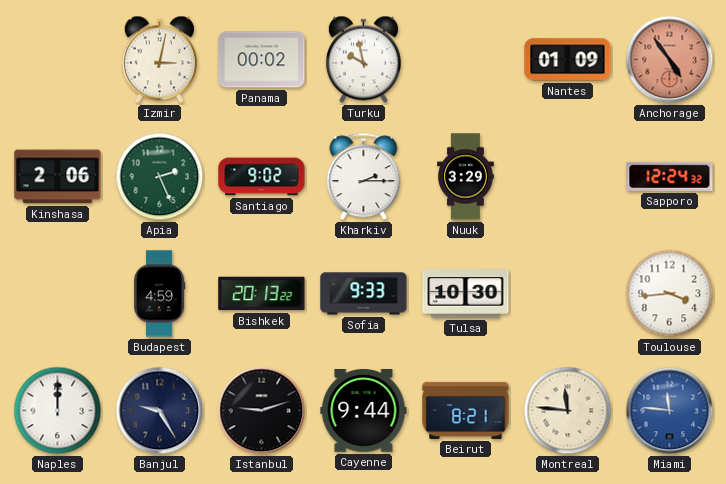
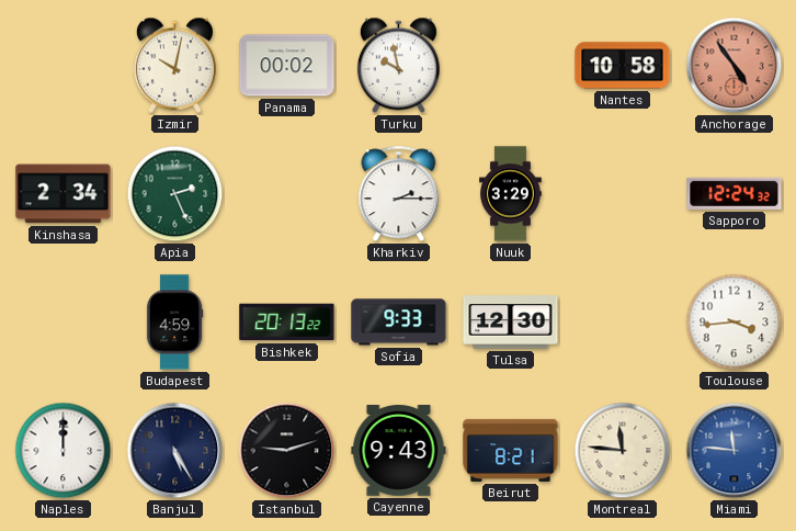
Izmir: 3:02 -> 10:02
Nantes: 01:09 -> 10:58
Kinshasa: 2:06 -> 2:34
Santiago: 9:02 -> none
Tulsa: 10:30 -> 12:30
Banjul: 9:25 -> 5:25
Cayenne: 9:44 -> 9:43
